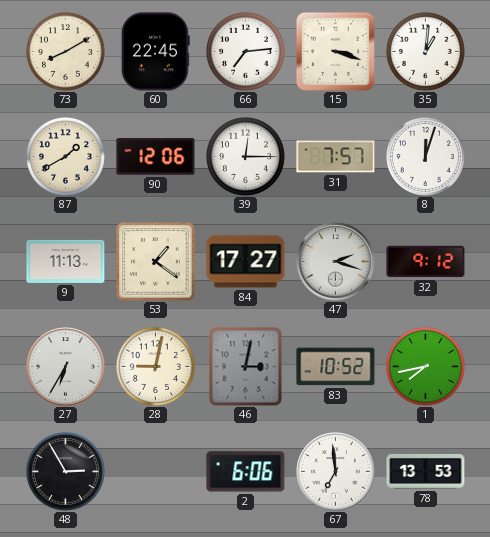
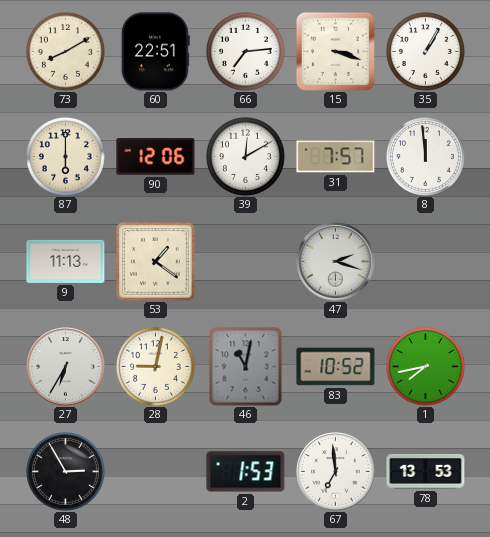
60: 22:45 -> 22:51
35: 1:01 -> 1:05
87: 1:40 -> 6:00
39: 12:15 -> 12:10
8: 12:03 -> 11:59
84: 17:27 -> none
32: 9:12 -> none
46: 3:02 -> 11:02
2: 6:06 -> 1:53
